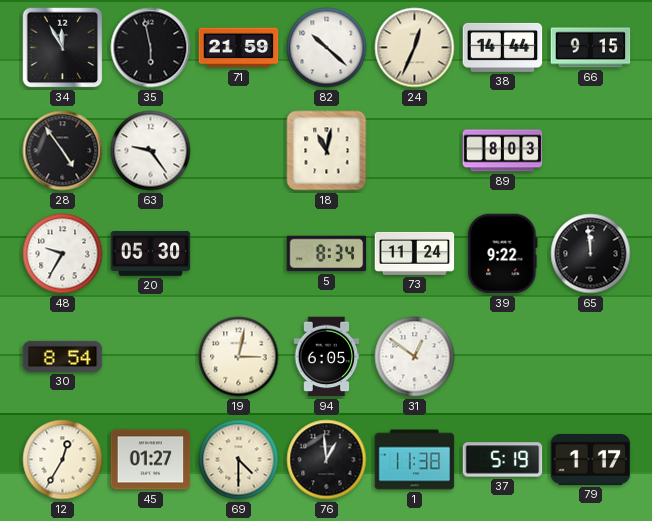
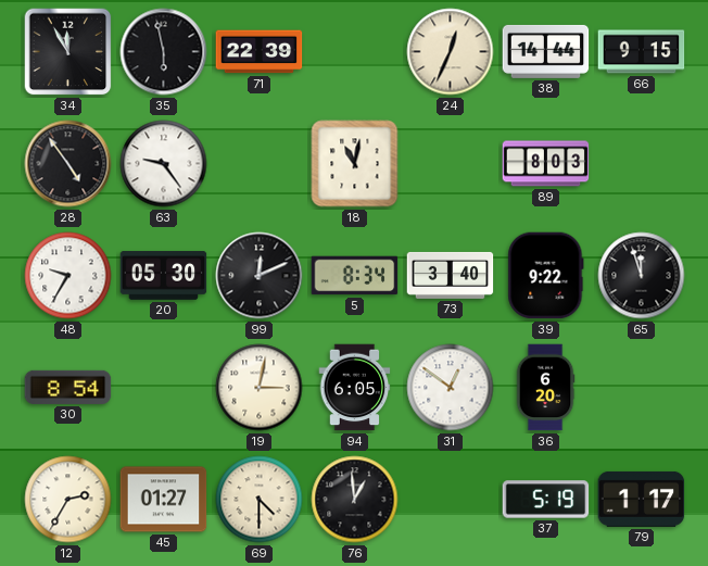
71: 21:59 -> 22:39
82: 10:22 -> none
99: none -> 12:11
73: 11:24 -> 3:40
65: 11:59 -> 11:57
36: none -> 6:20
12: 12:35 -> 2:35
1: 11:38 -> none
